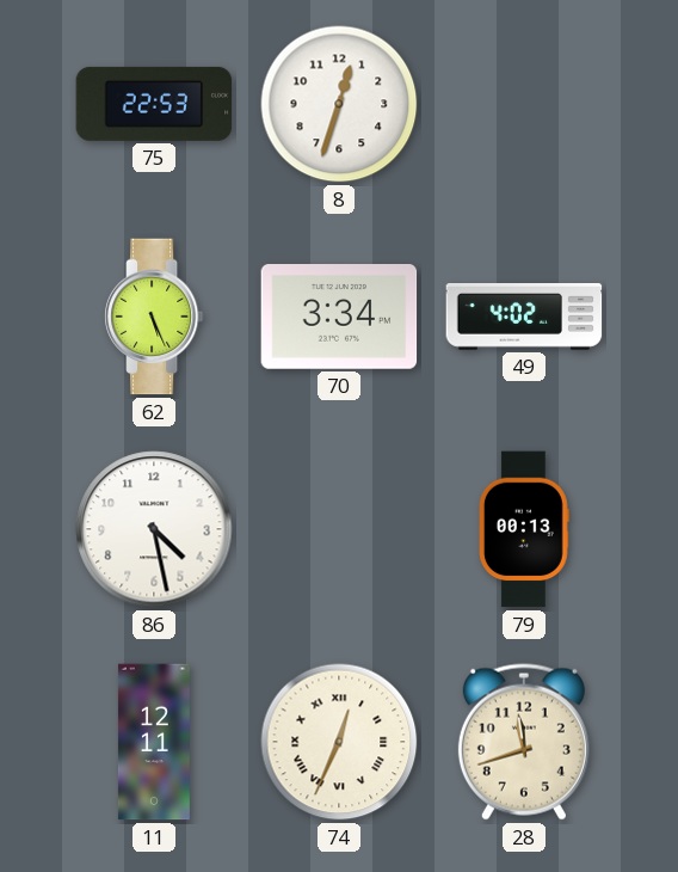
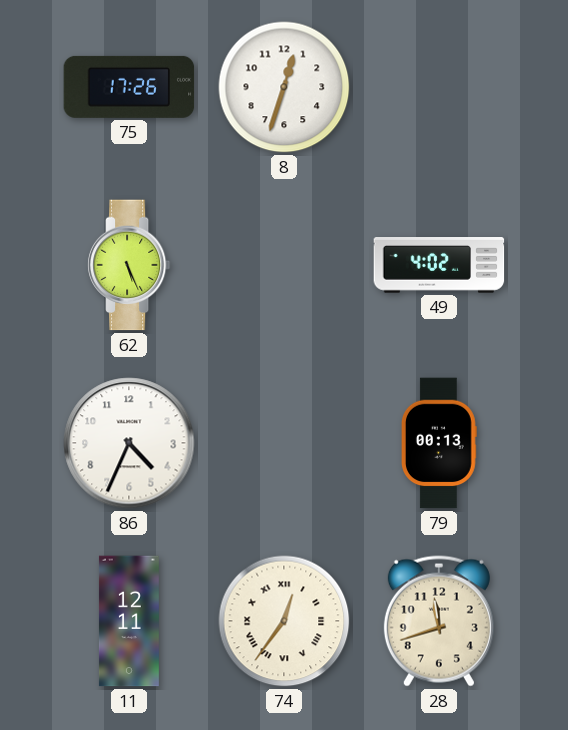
75: 22:53 -> 17:26
70: 3:34 -> none
86: 4:28 -> 4:34
74: 12:34 -> 12:36
